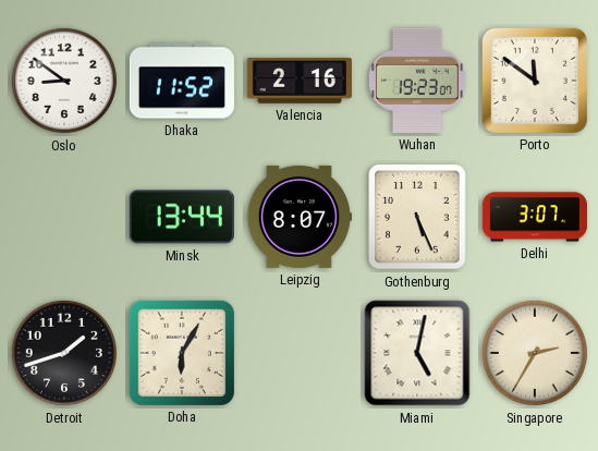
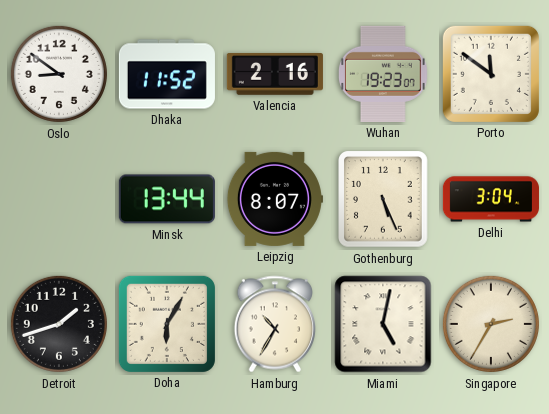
Delhi: 3:07 -> 3:04
Hamburg: none -> 10:35
